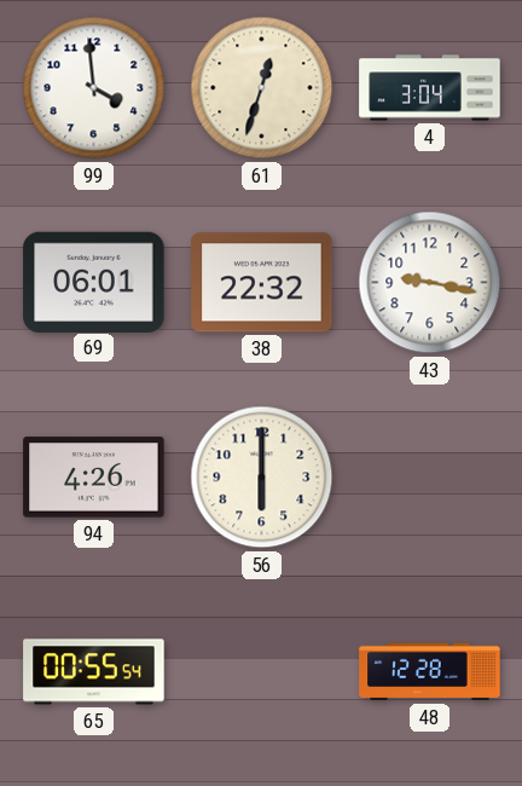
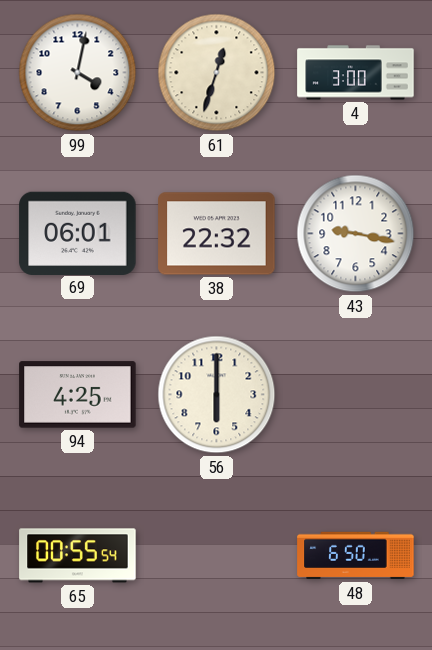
99: 3:59 -> 4:02
4: 3:04 -> 3:00
94: 4:26 -> 4:25
48: 12:28 -> 6:50
